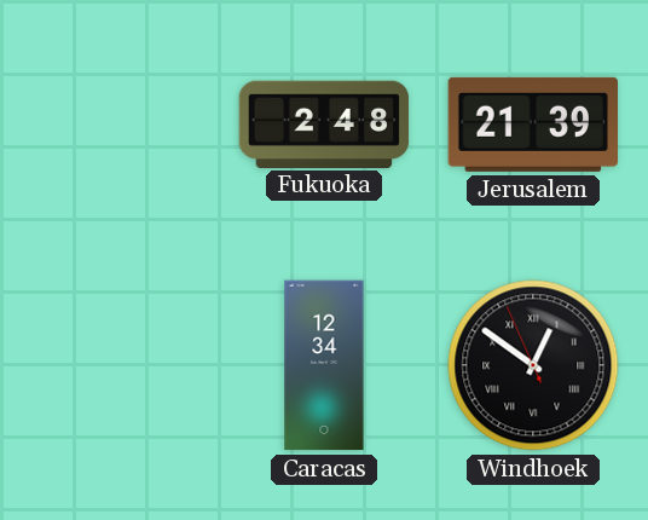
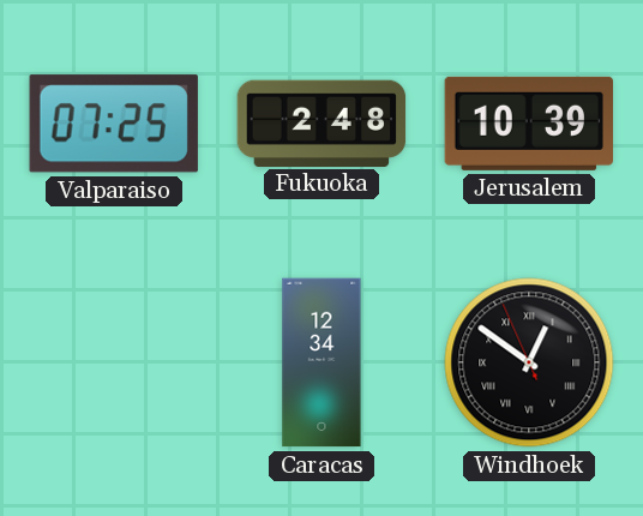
Valparaiso: none -> 07:25
Jerusalem: 21:39 -> 10:39
